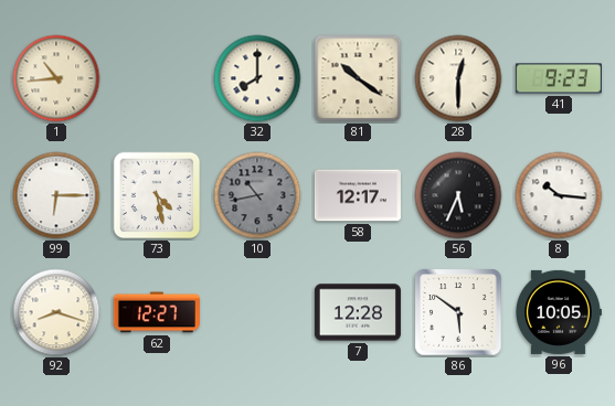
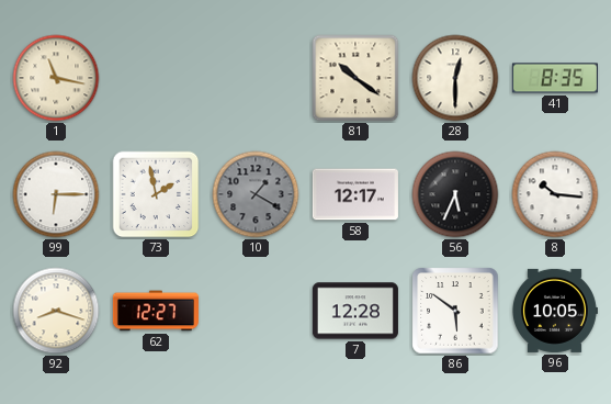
1: 10:44 -> 11:17
32: 8:00 -> none
41: 9:23 -> 8:35
73: 4:28 -> 1:58
10: 10:43 -> 1:20
